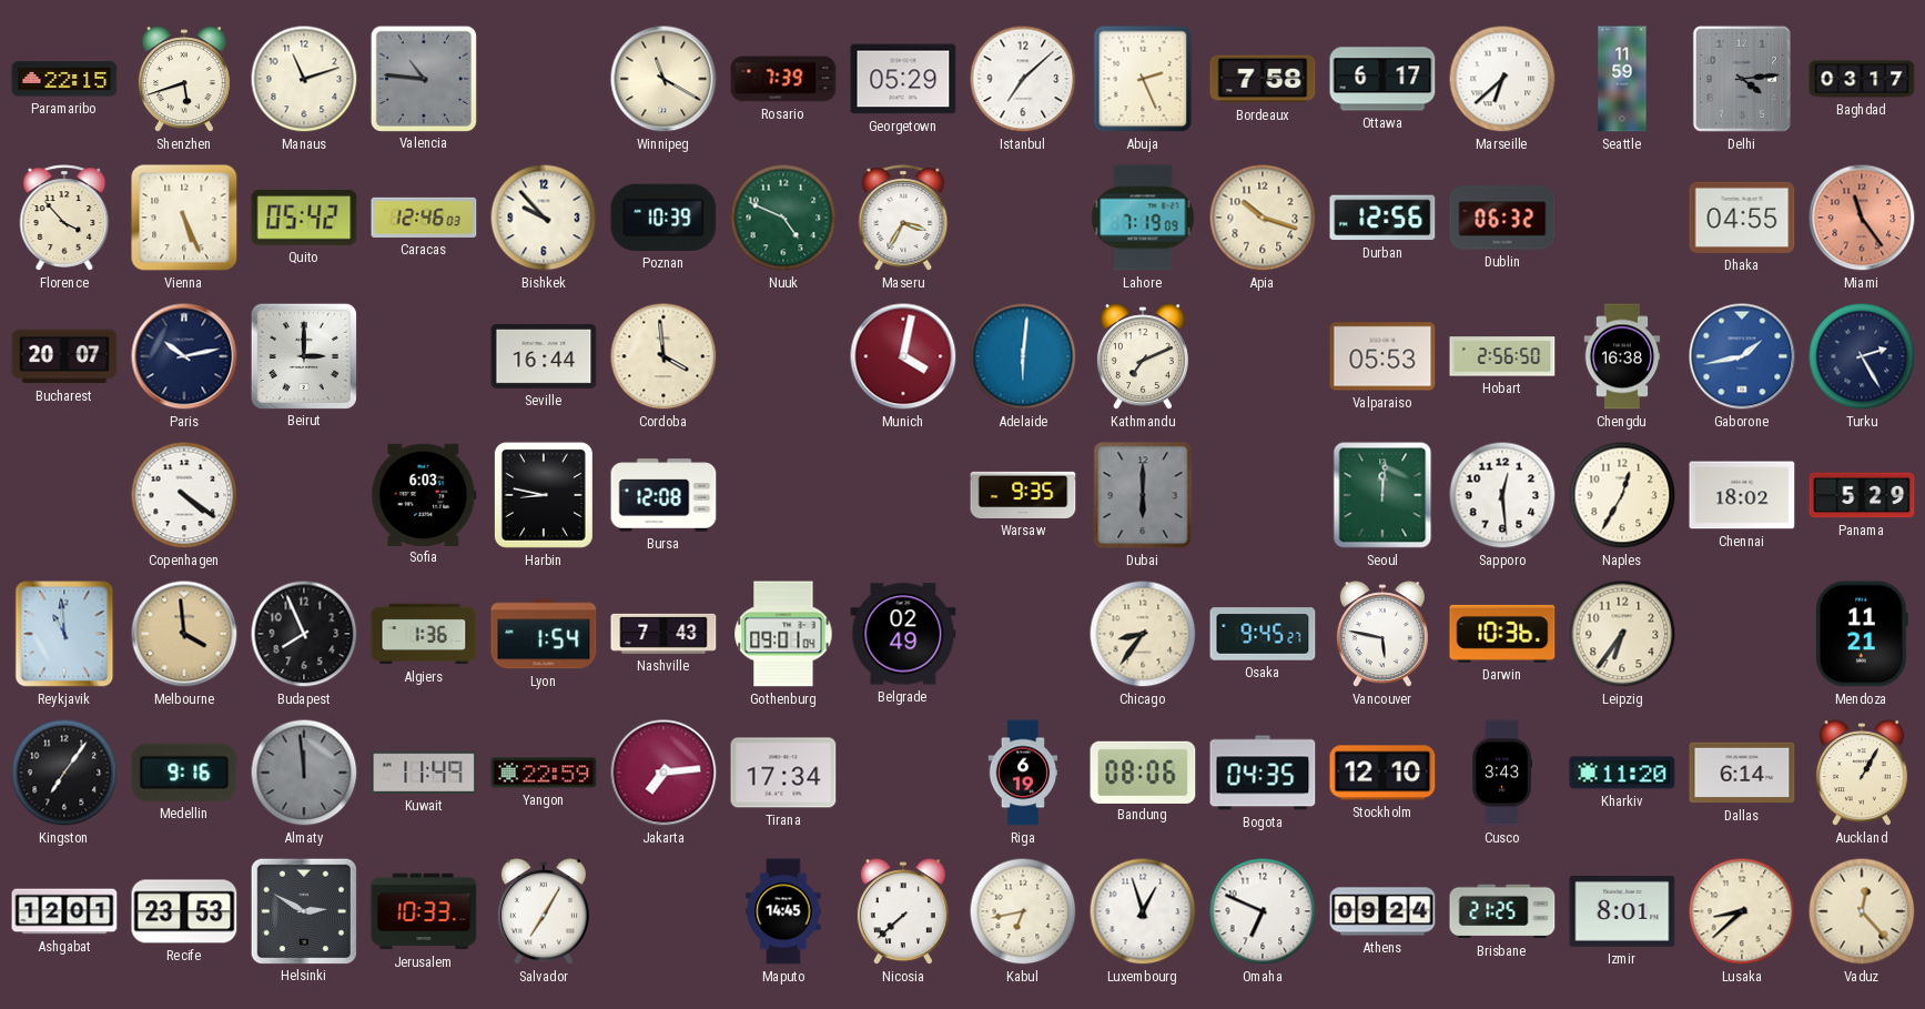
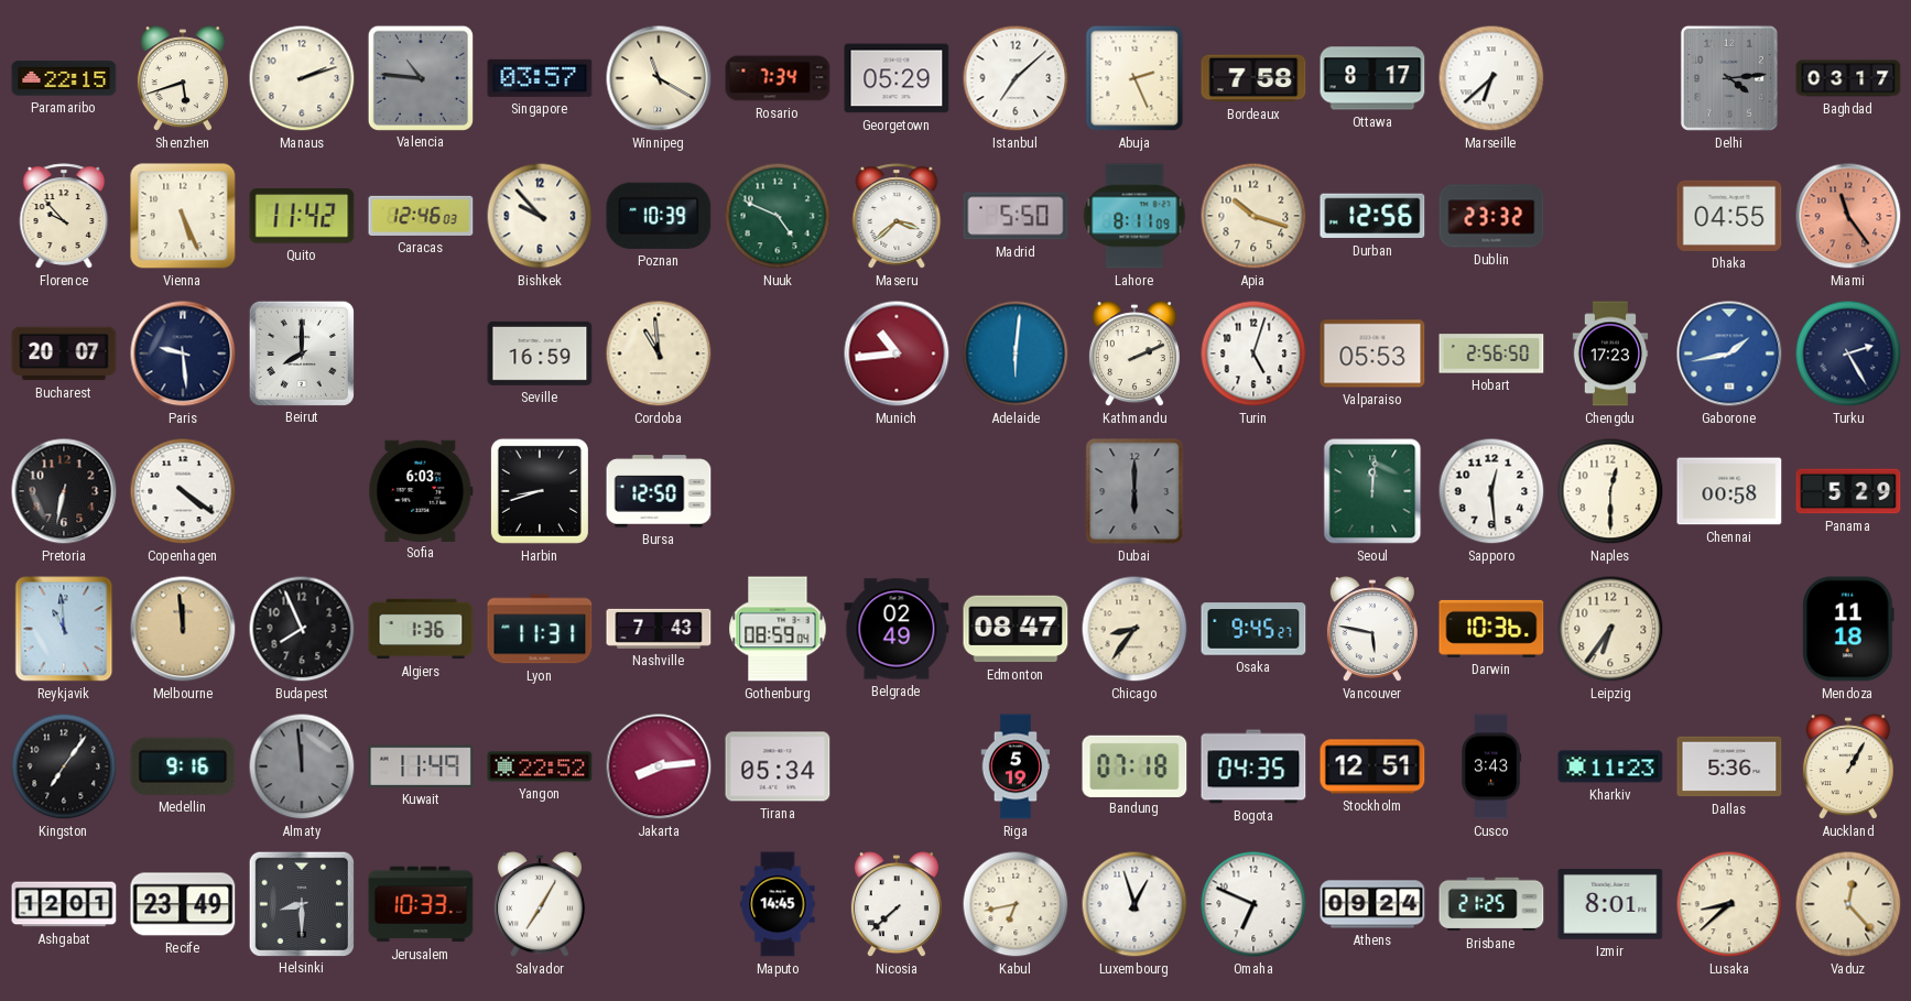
Manaus: 11:12 -> 2:12
Singapore: none -> 03:57
Rosario: 7:39 -> 7:34
Ottawa: 6:17 -> 8:17
Seattle: 11:59 -> none
Florence: 3:53 -> 9:53
Quito: 05:42 -> 11:42
Maseru: 3:35 -> 3:38
Madrid: none -> 5:50
Lahore: 7:19 -> 8:11
Dublin: 06:32 -> 23:32
Paris: 10:13 -> 9:29
Beirut: 3:00 -> 8:00
Seville: 16:44 -> 16:59
Cordoba: 3:59 -> 10:59
Munich: 4:02 -> 10:44
Kathmandu: 7:11 -> 2:11
Turin: none -> 5:03
Chengdu: 16:38 -> 17:23
Pretoria: none -> 6:32
Harbin: 8:47 -> 8:42
Bursa: 12:08 -> 12:50
Warsaw: 9:35 -> none
Naples: 12:35 -> 12:30
Chennai: 18:02 -> 00:58
Melbourne: 3:59 -> 11:59
Lyon: 1:54 -> 11:31
Gothenburg: 09:01 -> 08:59
Edmonton: none -> 08:47
Mendoza: 11:21 -> 11:18
Yangon: 22:59 -> 22:52
Jakarta: 7:14 -> 8:14
Tirana: 17:34 -> 05:34
Riga: 6:19 -> 5:19
Bandung: 08:06 -> 07:18
Stockholm: 12:10 -> 12:51
Kharkiv: 11:20 -> 11:23
Dallas: 6:14 -> 5:36
Recife: 23:53 -> 23:49
Helsinki: 2:50 -> 8:30
